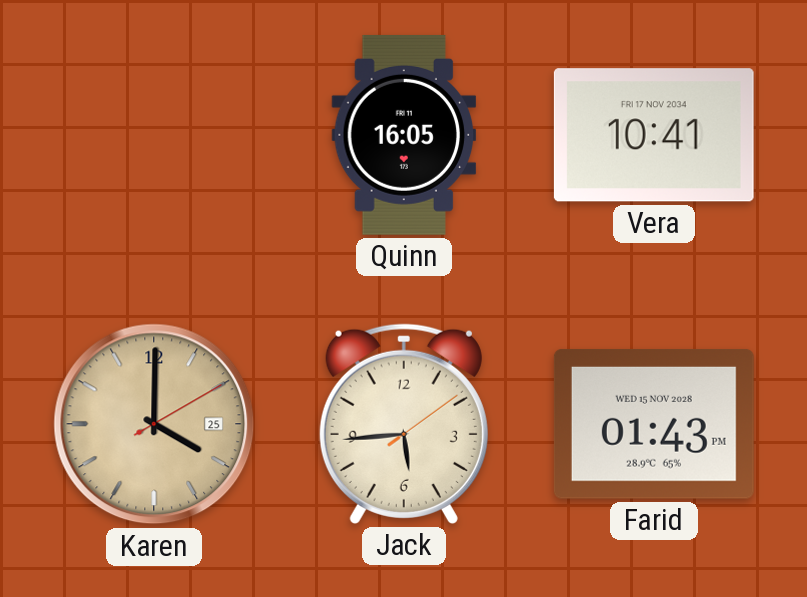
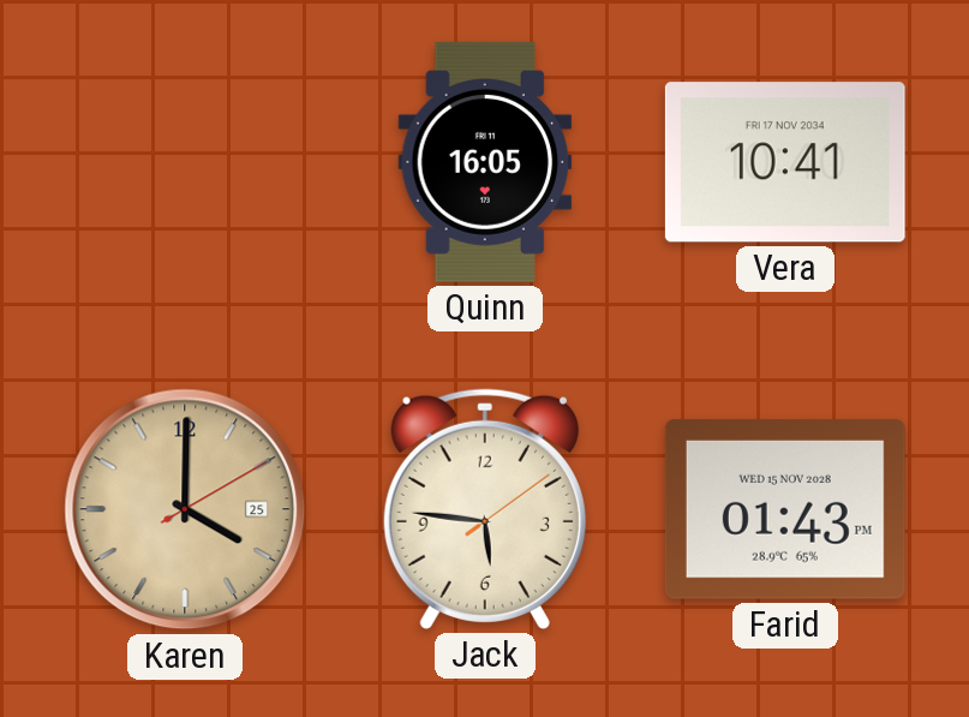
Jack: 5:44 -> 5:46
